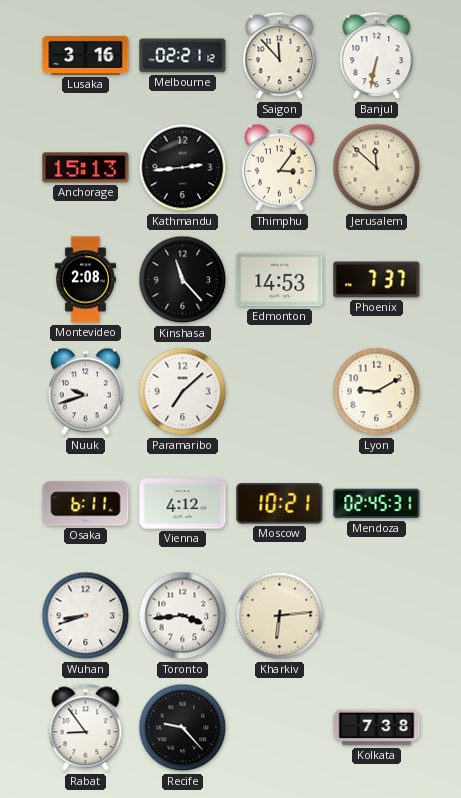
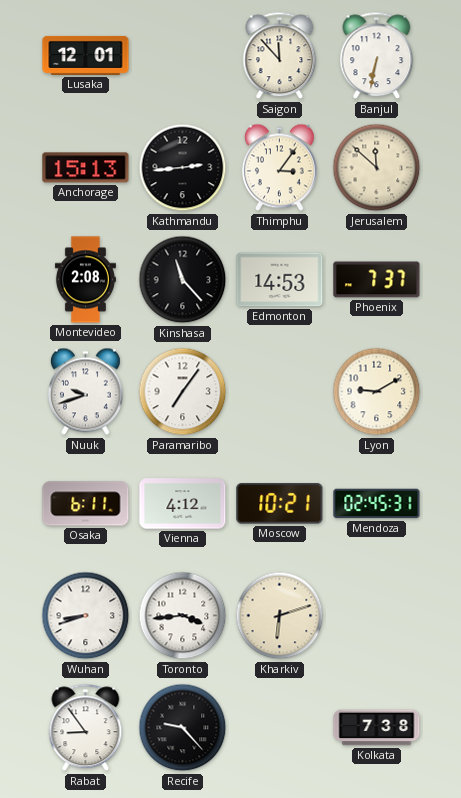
Lusaka: 3:16 -> 12:01
Melbourne: 02:21 -> none
Paramaribo: 7:08 -> 7:06
Kharkiv: 6:14 -> 6:12
